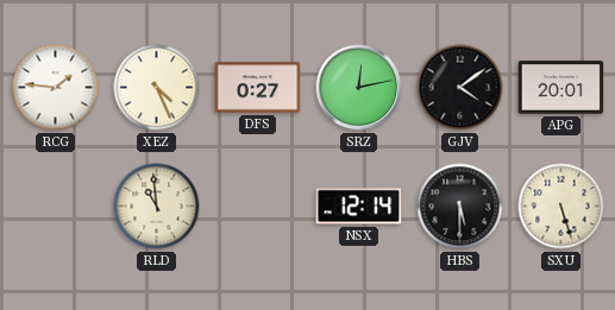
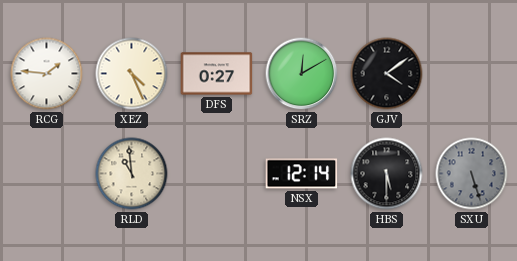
SRZ: 12:13 -> 12:10
APG: 20:01 -> none
SXU dial: cream -> grey
